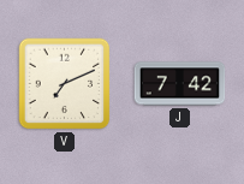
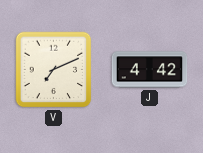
J: 7:42 -> 4:42
